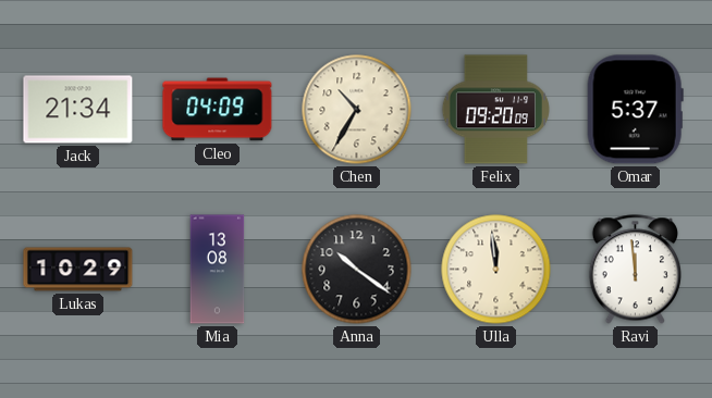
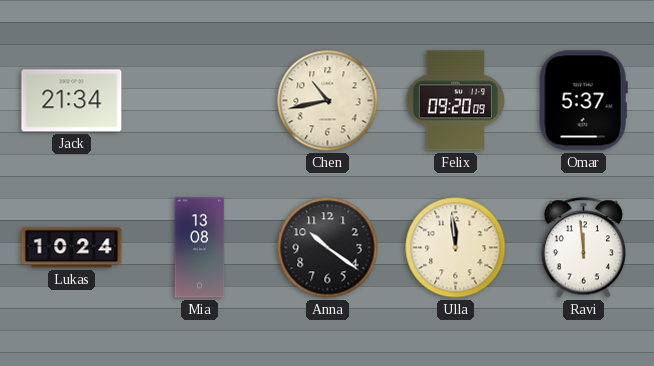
Cleo: 04:09 -> none
Chen: 10:35 -> 10:43
Lukas: 10:29 -> 10:24
